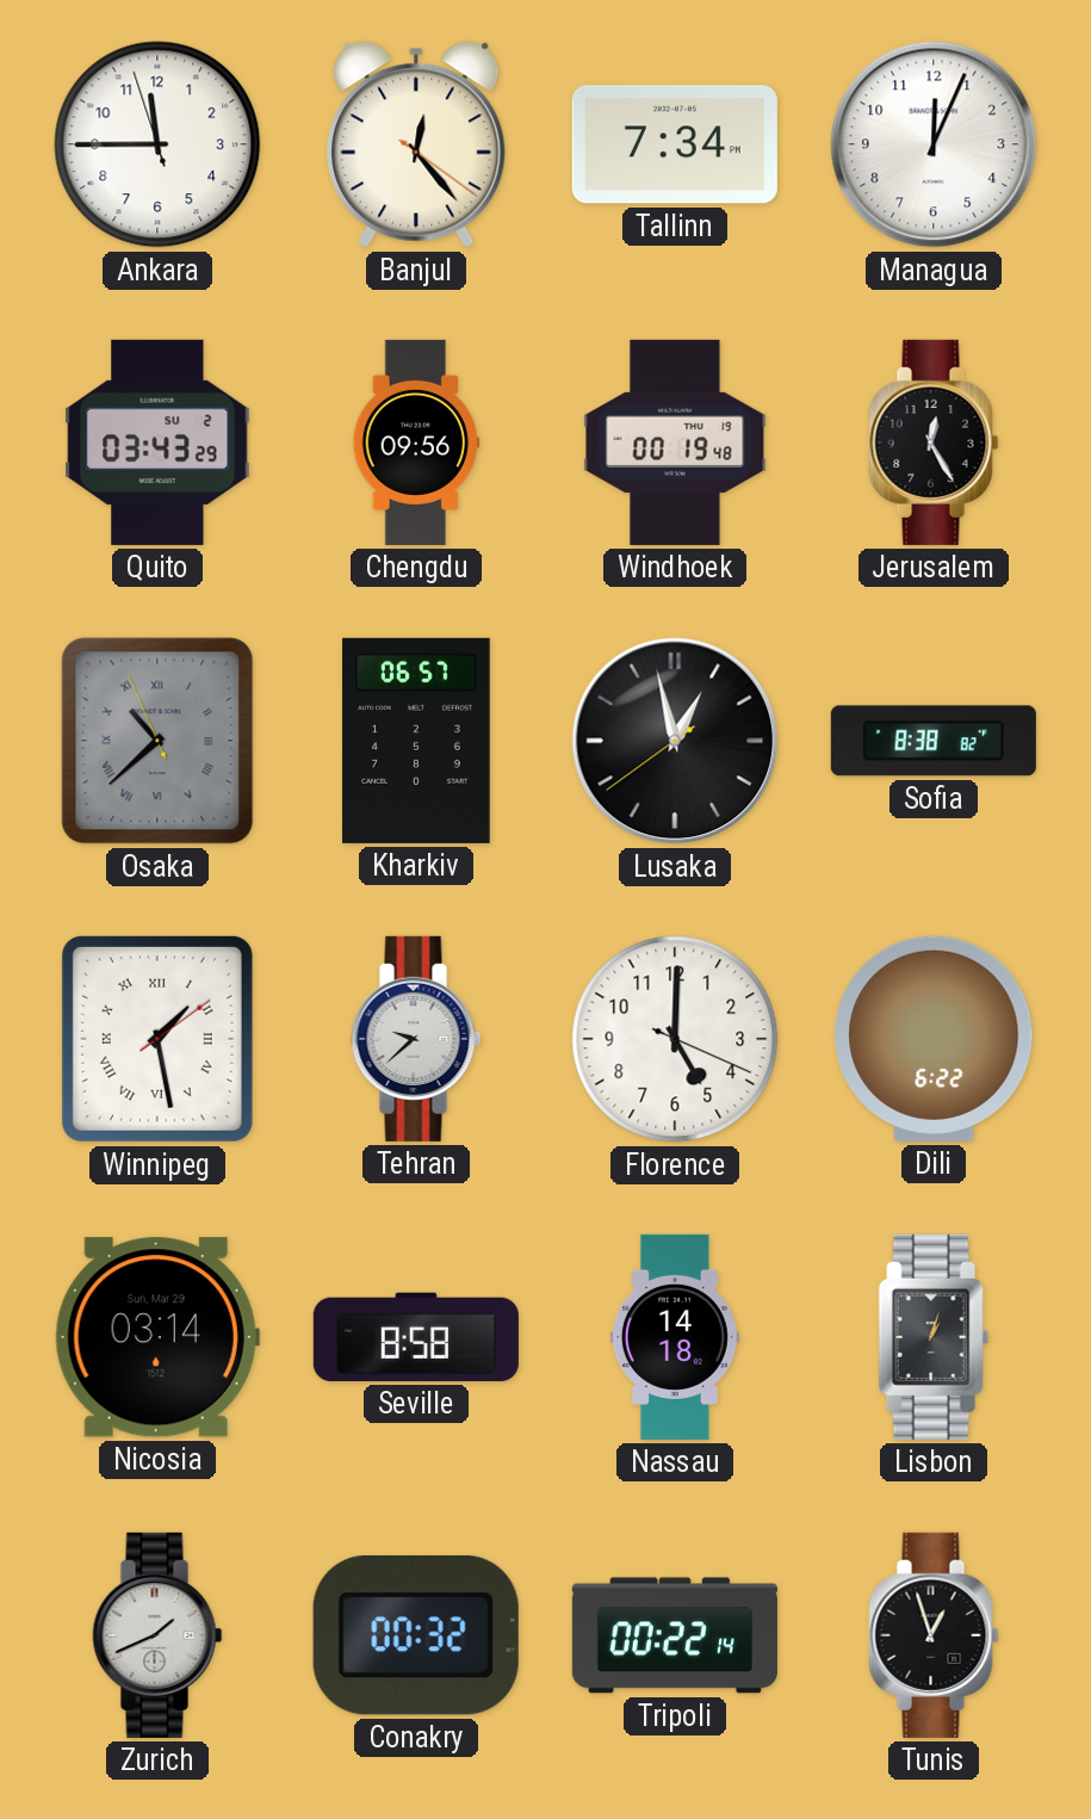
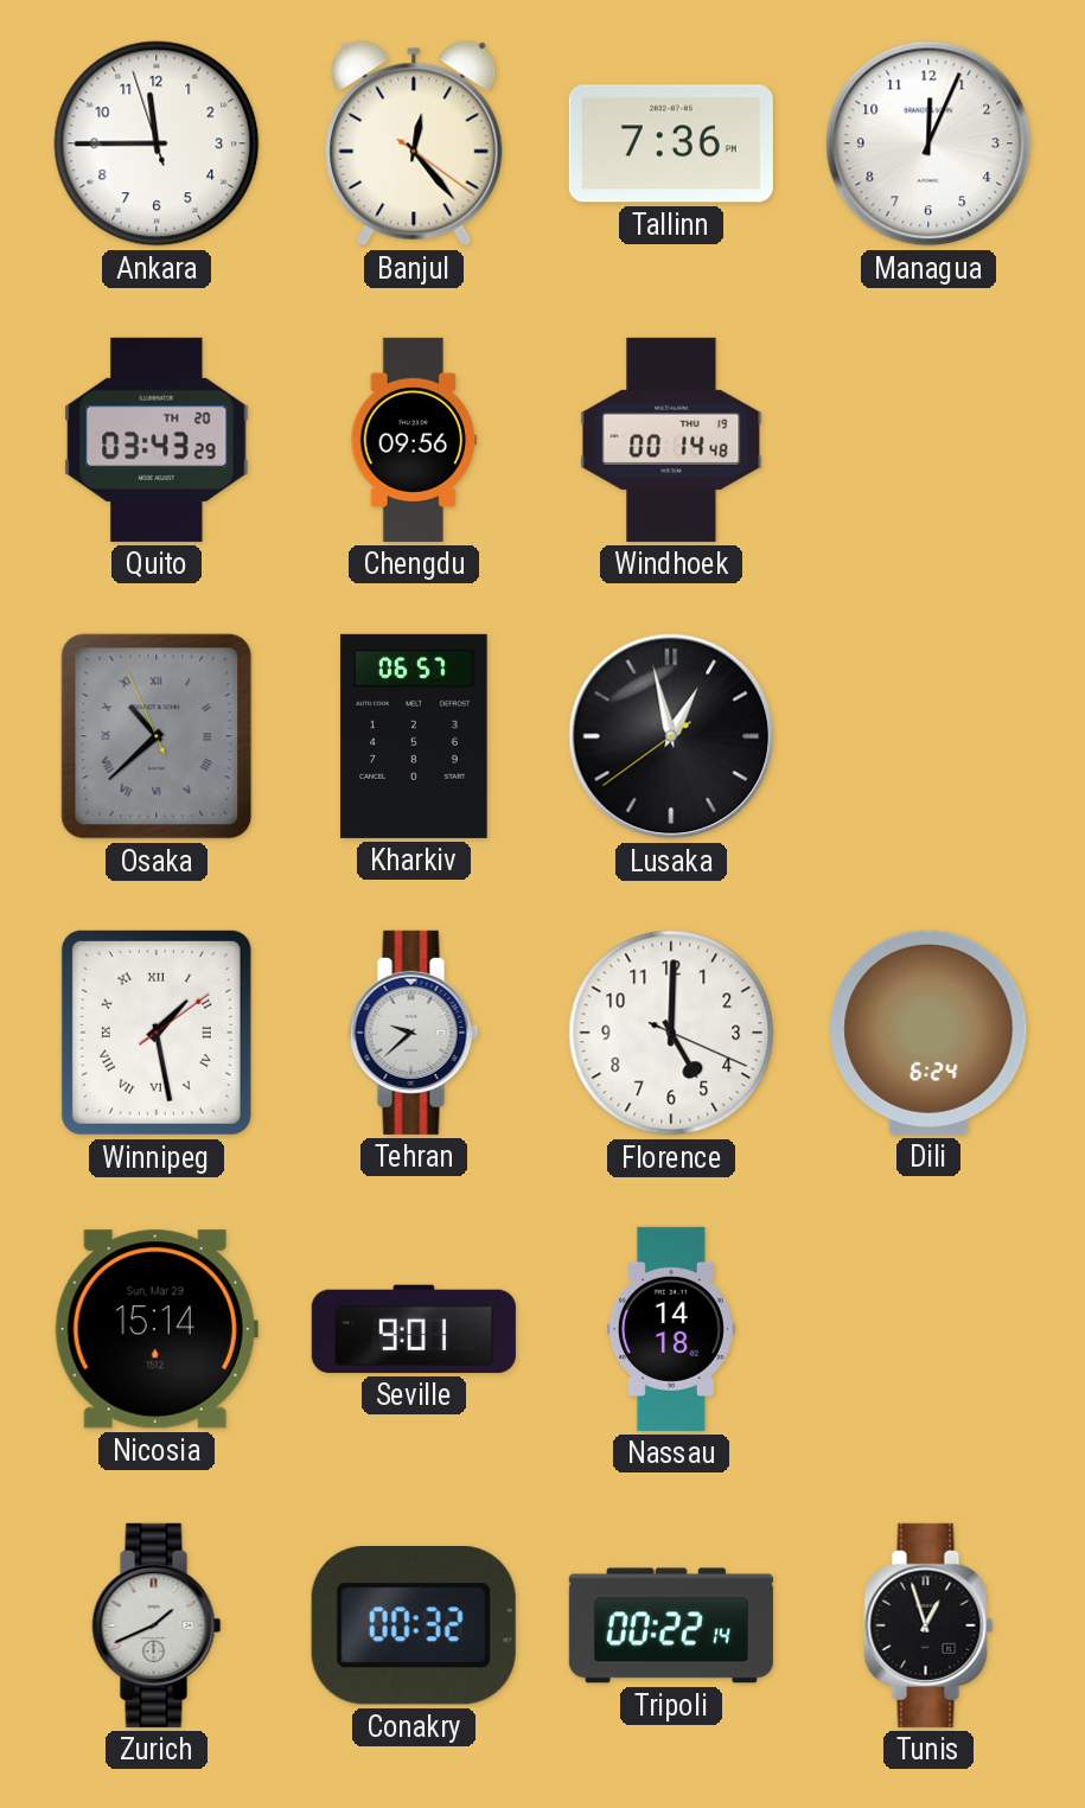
Tallinn: 7:34 -> 7:36
Quito date: SU 2 -> TH 20
Windhoek: 00:19 -> 00:14
Jerusalem: 12:25 -> none
Sofia: 8:38 -> none
Dili: 6:22 -> 6:24
Nicosia: 03:14 -> 15:14
Seville: 8:58 -> 9:01
Lisbon: 1:03 -> none
